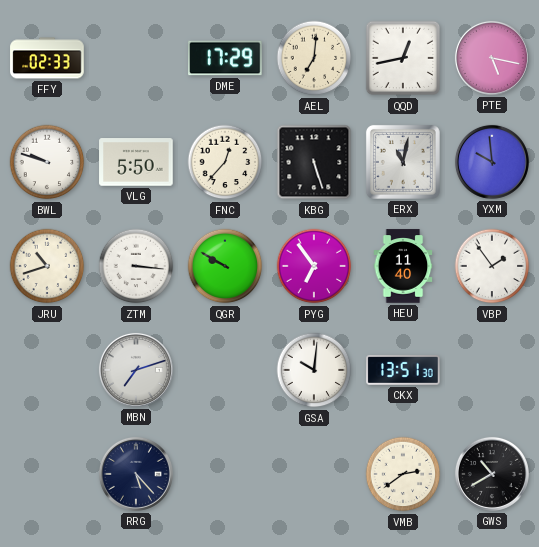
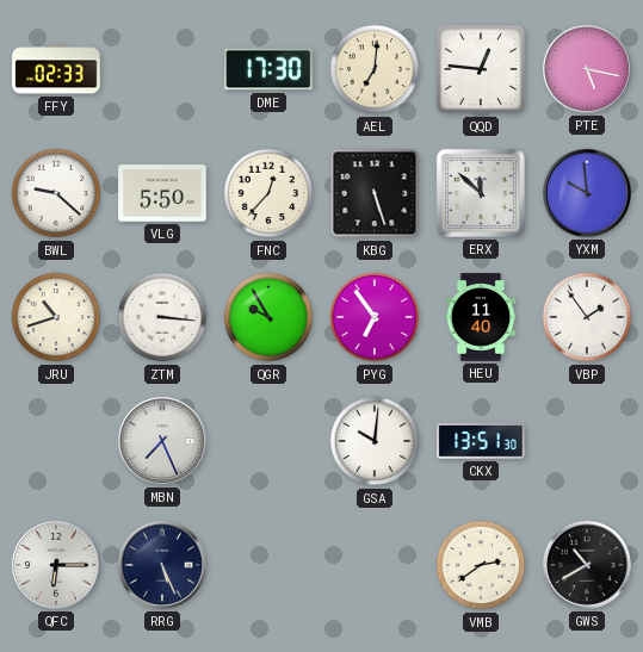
DME: 17:29 -> 17:30
QQD: 12:43 -> 12:46
BWL: 9:48 -> 9:22
ERX: 11:02 -> 11:52
QGR: 9:50 -> 9:55
MBN: 7:12 -> 7:26
QFC: none -> 6:15
RRG: 5:23 -> 5:26
